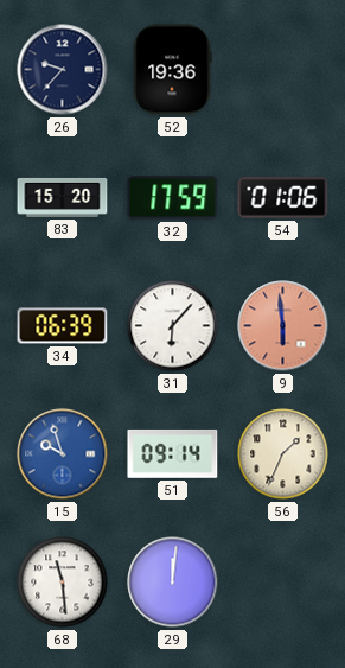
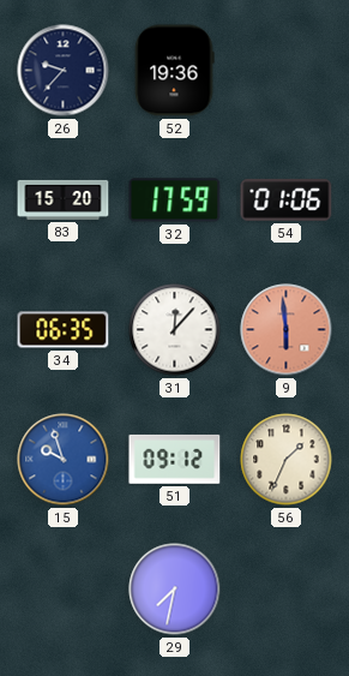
34: 06:39 -> 06:35
31: 6:07 -> 12:07
51: 09:14 -> 09:12
68: 11:29 -> none
29: 12:01 -> 7:32
